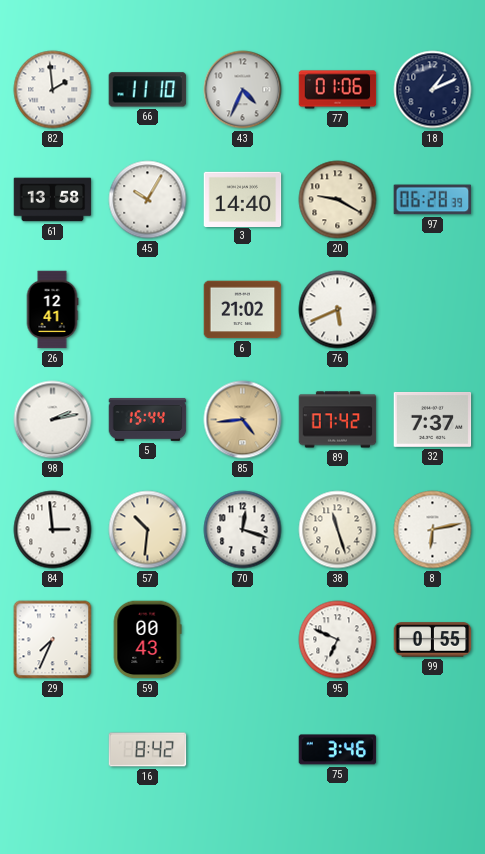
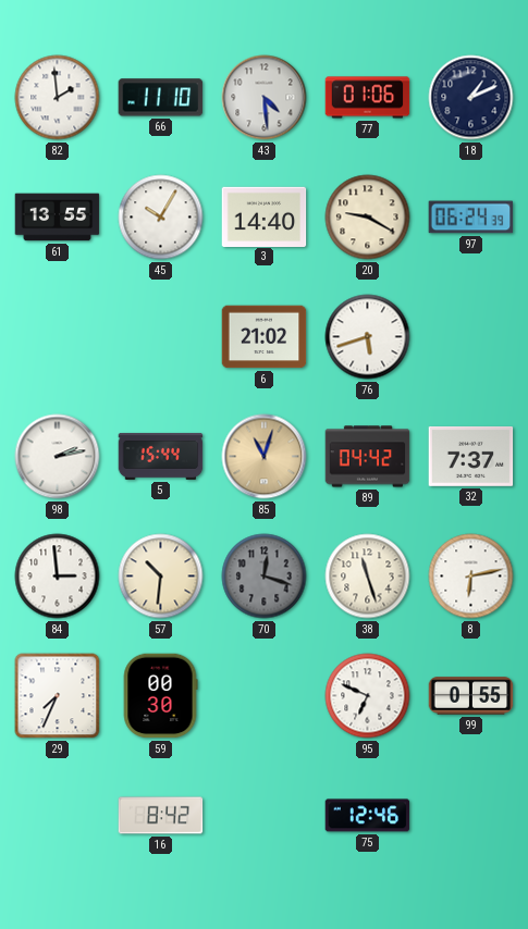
43: 4:34 -> 4:29
61: 13:58 -> 13:55
97: 06:28 -> 06:24
26: 12:41 -> none
76: 5:41 -> 5:42
85: 4:44 -> 11:03
89: 07:42 -> 04:42
70 dial: white -> grey
59: 00:43 -> 00:30
75: 3:46 -> 12:46
